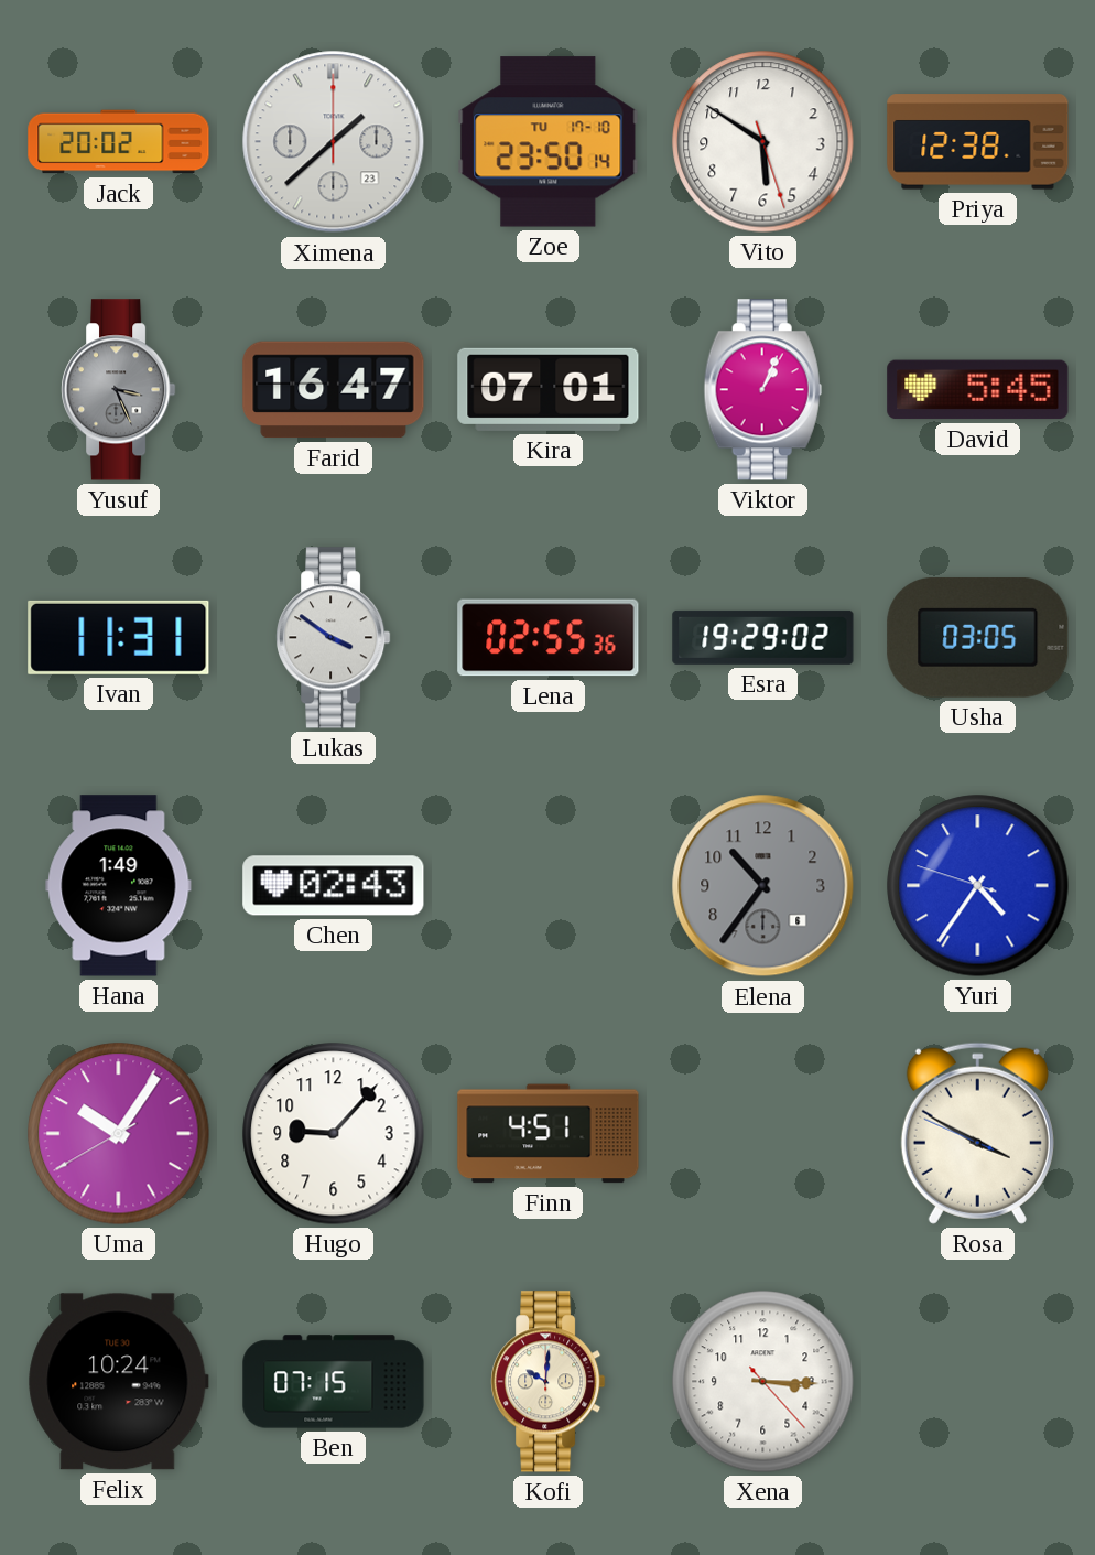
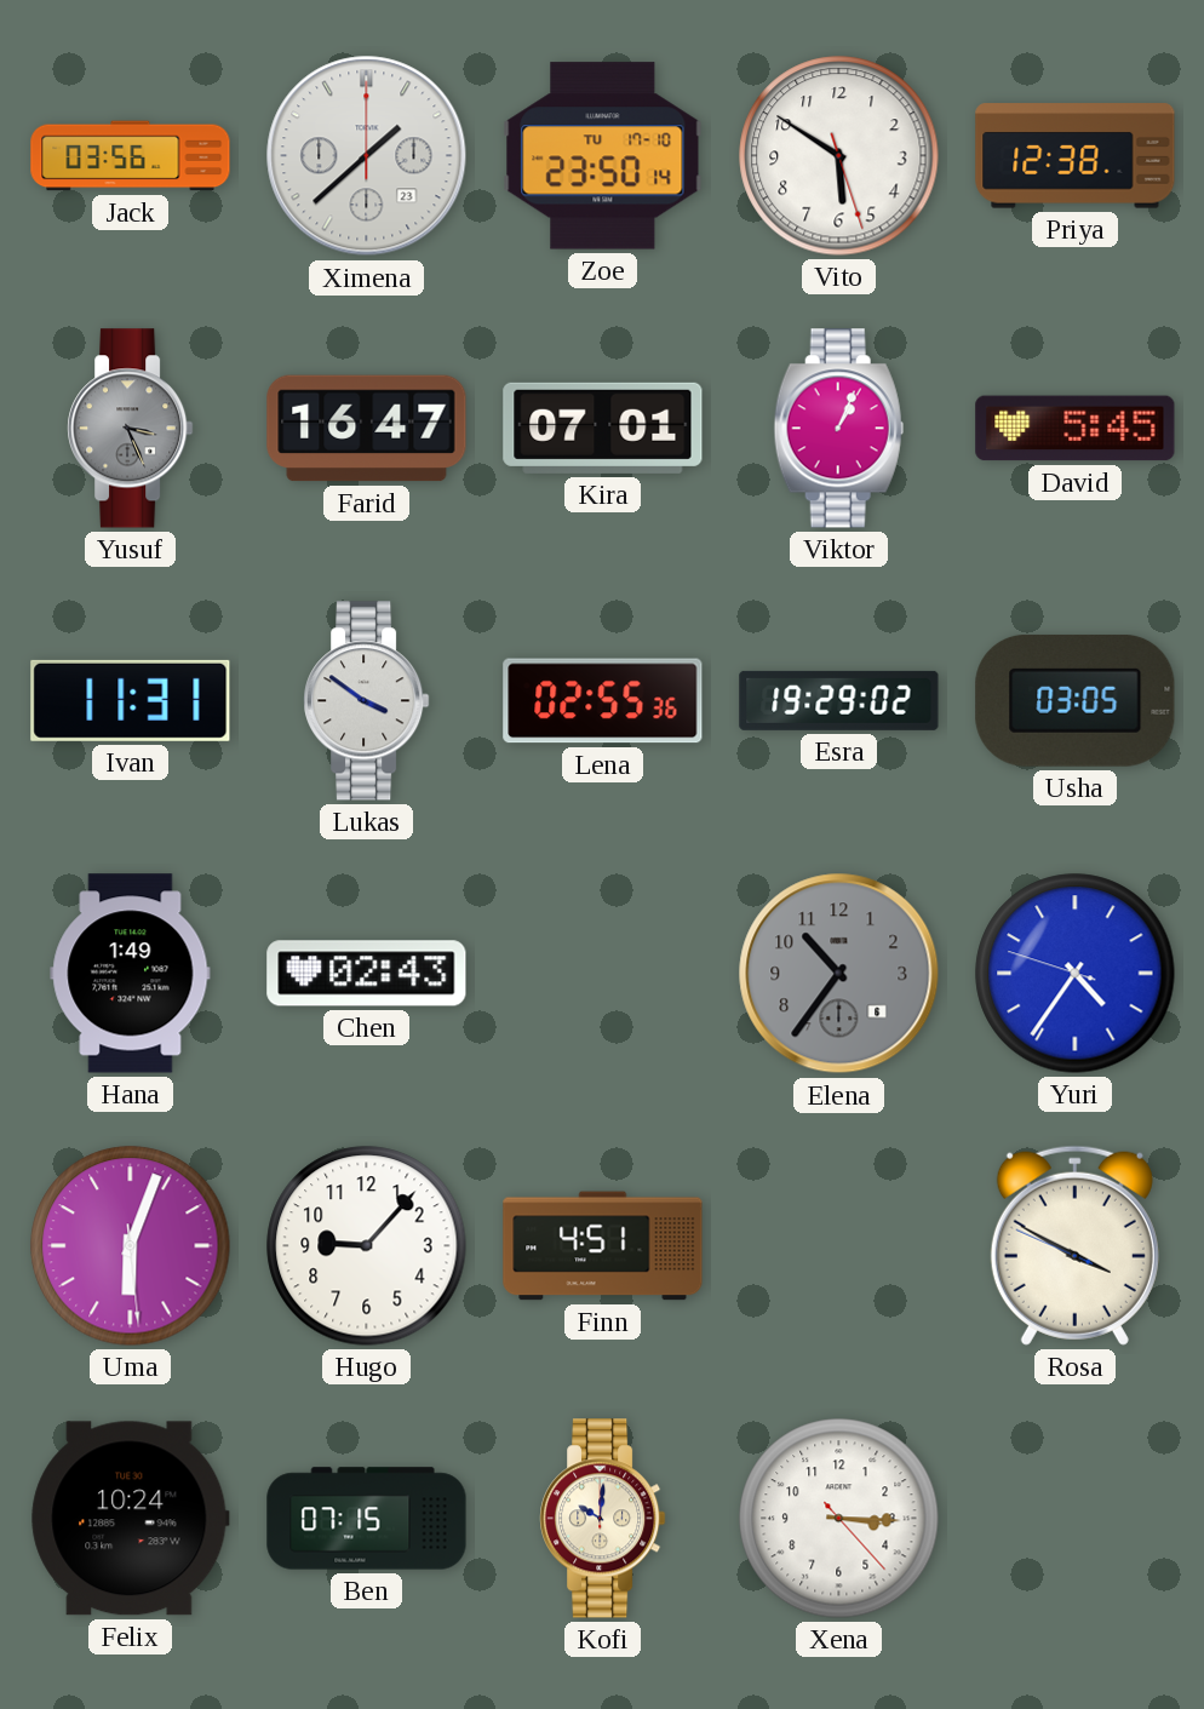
Jack: 20:02 -> 03:56
Uma: 10:05 -> 6:03
